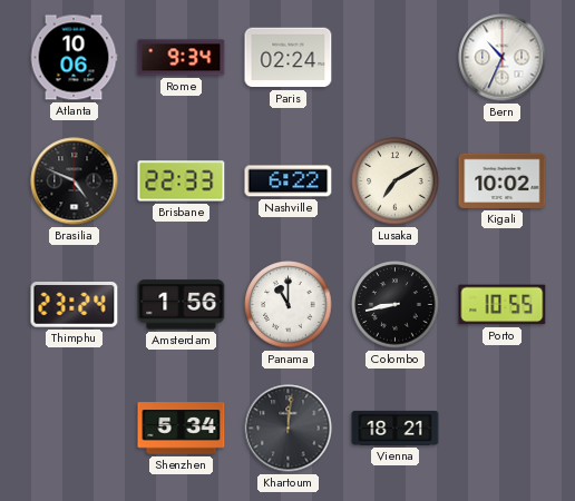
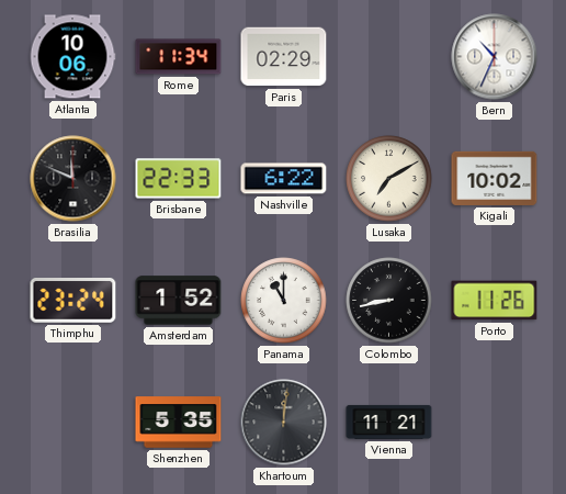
Rome: 9:34 -> 11:34
Paris: 02:24 -> 02:29
Brasilia: 4:49 -> 11:49
Amsterdam: 1:56 -> 1:52
Porto: 10:55 -> 11:26
Shenzhen: 5:34 -> 5:35
Vienna: 18:21 -> 11:21
